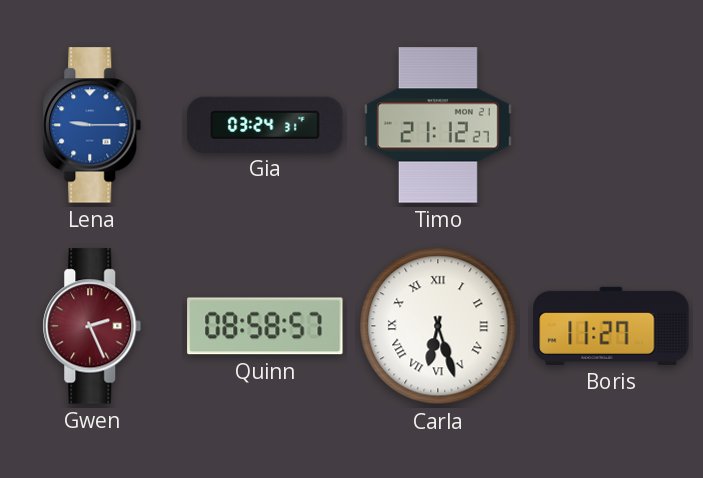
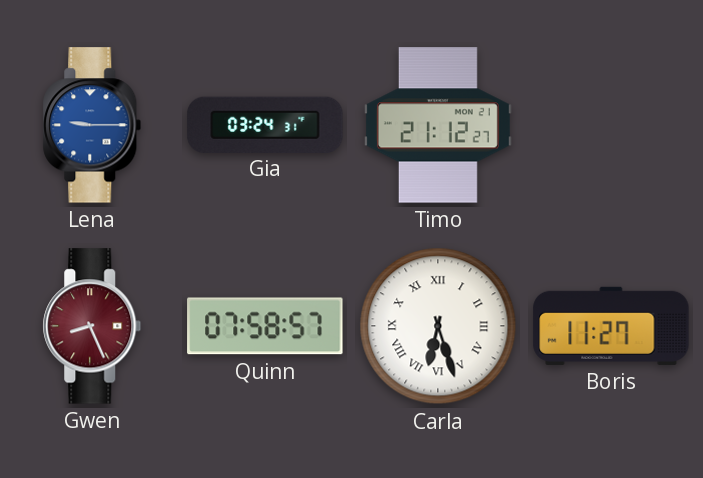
Gwen: 2:26 -> 8:26
Quinn: 08:58 -> 07:58
